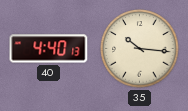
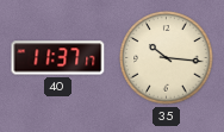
40: 4:40 -> 11:37
